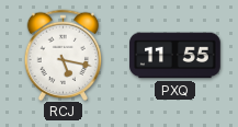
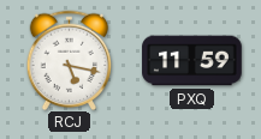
PXQ: 11:55 -> 11:59
